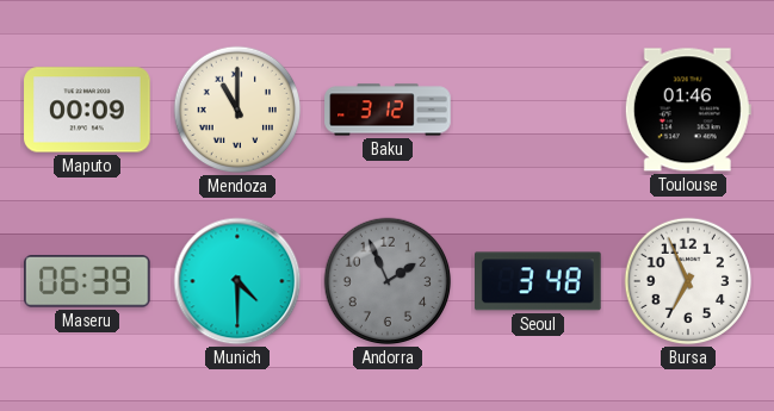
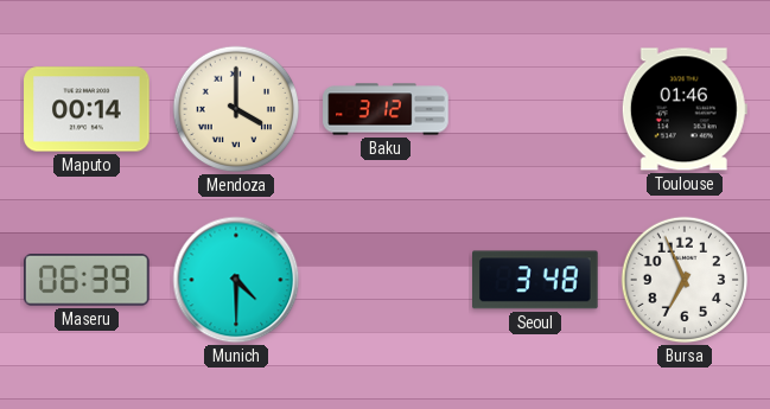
Maputo: 00:09 -> 00:14
Mendoza: 11:00 -> 4:00
Andorra: 1:56 -> none
